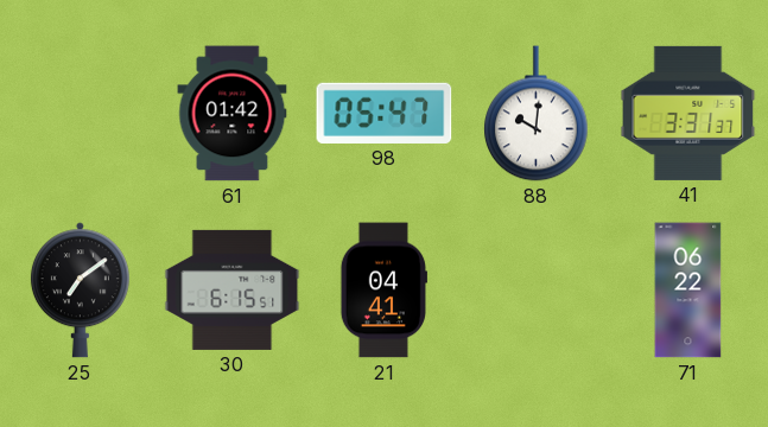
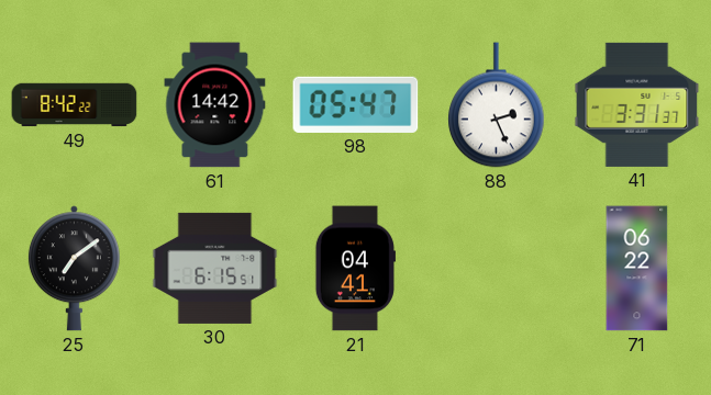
49: none -> 8:42
61: 01:42 -> 14:42
88: 10:01 -> 2:26
